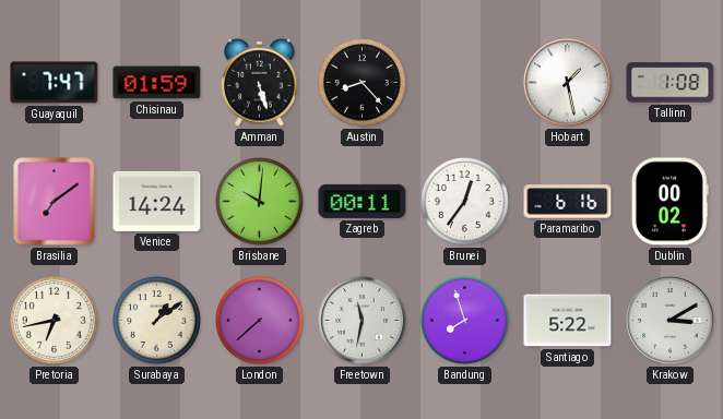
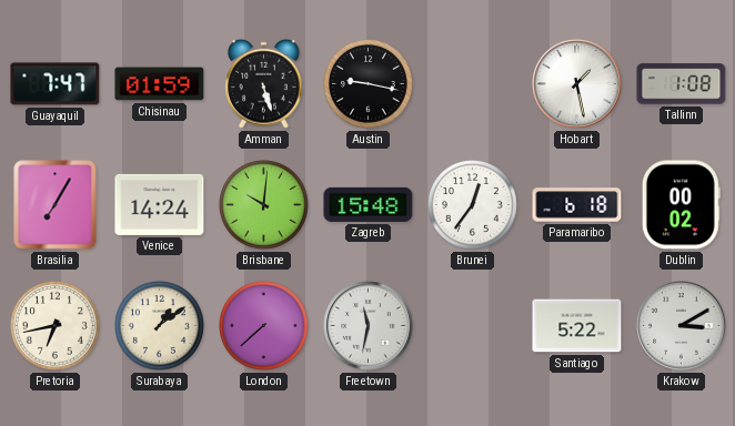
Austin: 8:23 -> 9:17
Brasilia: 7:09 -> 7:05
Zagreb: 00:11 -> 15:48
Paramaribo: 6:16 -> 6:18
Bandung: 7:57 -> none
